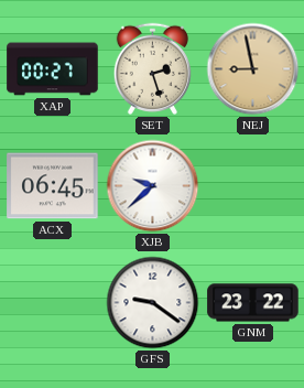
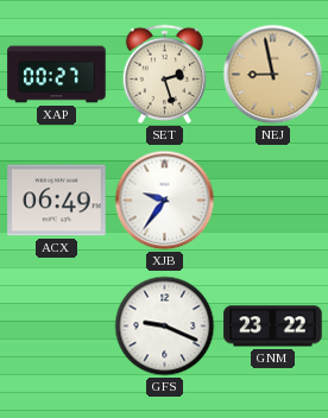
ACX: 06:45 -> 06:49
XJB: 9:38 -> 9:36
GFS: 9:21 -> 9:19
